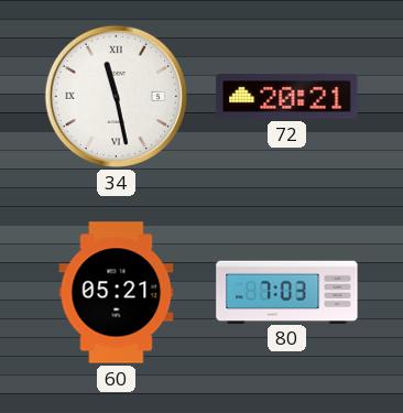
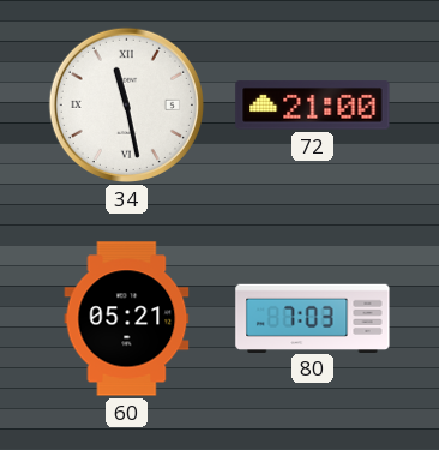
72: 20:21 -> 21:00
